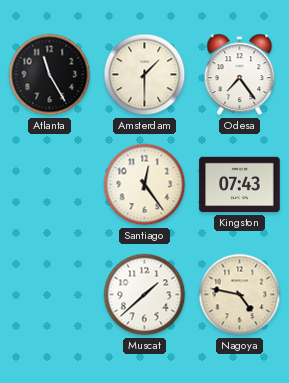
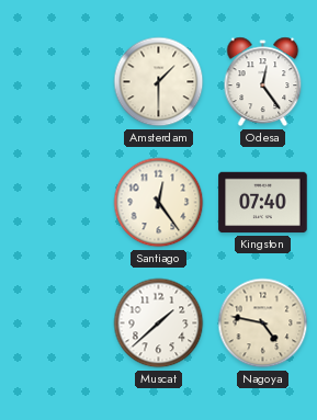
Atlanta: 11:25 -> none
Odesa: 7:24 -> 12:24
Kingston: 07:43 -> 07:40
